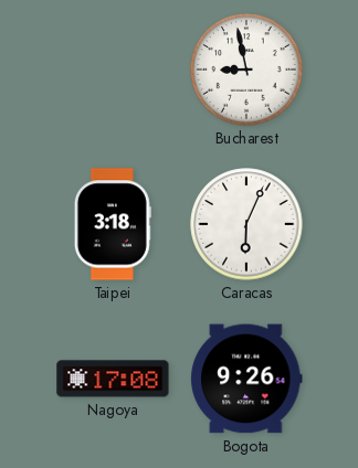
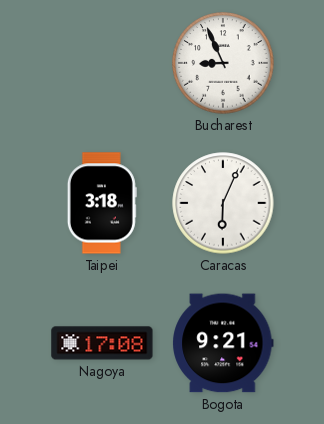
Bucharest: 8:58 -> 8:56
Bogota: 9:26 -> 9:21
